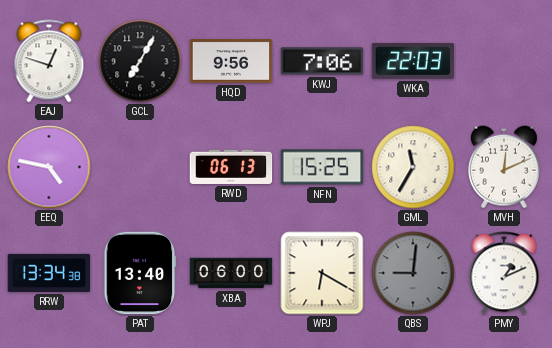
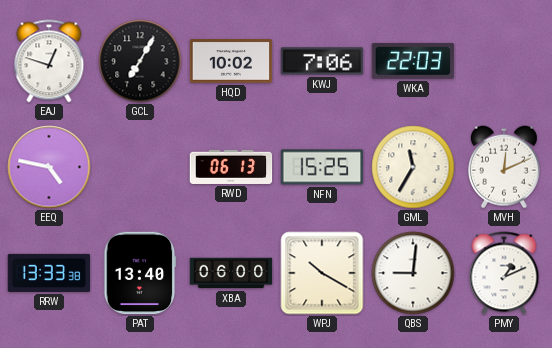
HQD: 9:56 -> 10:02
RRW: 13:34 -> 13:33
WPJ: 6:20 -> 10:20
QBS dial: grey -> white
